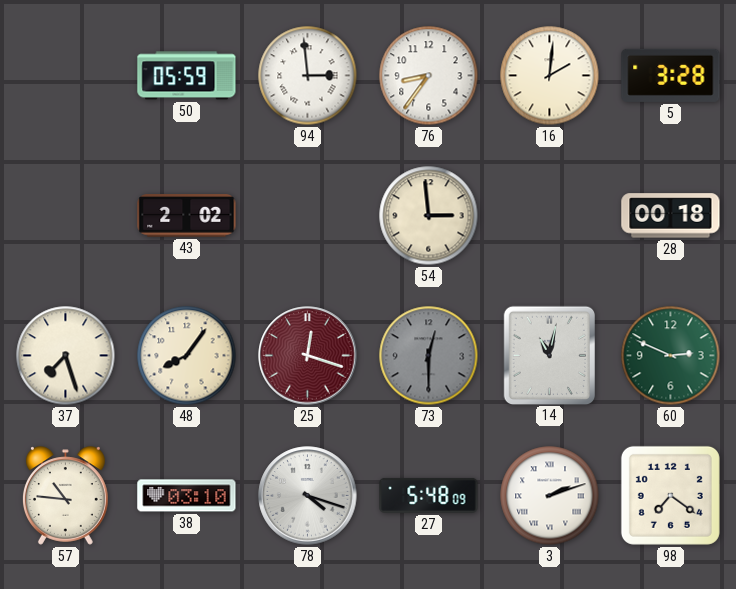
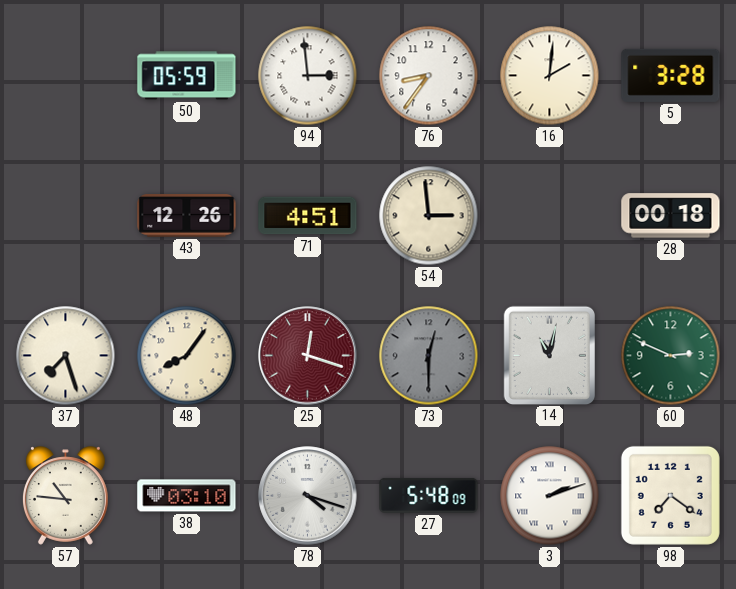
43: 2:02 -> 12:26
71: none -> 4:51
